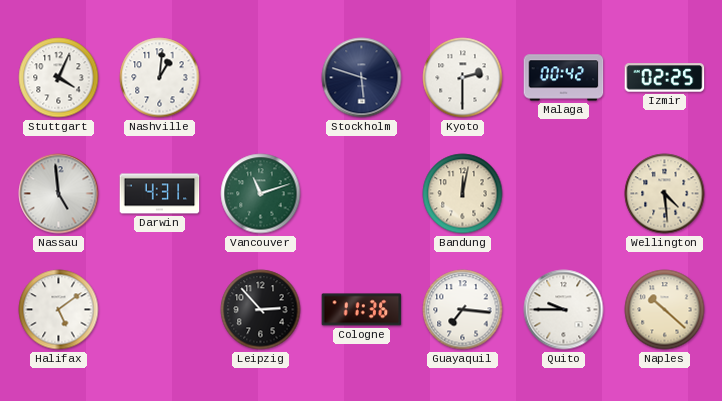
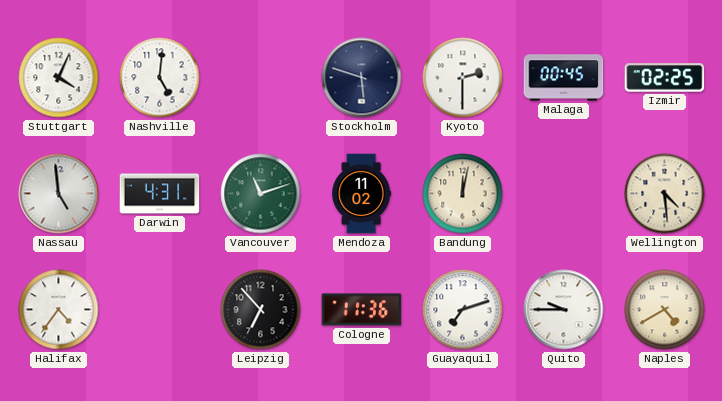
Nashville: 1:01 -> 5:01
Malaga: 00:42 -> 00:45
Mendoza: none -> 11:02
Halifax: 5:09 -> 4:36
Leipzig: 2:53 -> 6:53
Guayaquil: 7:16 -> 7:12
Naples: 10:22 -> 4:40
